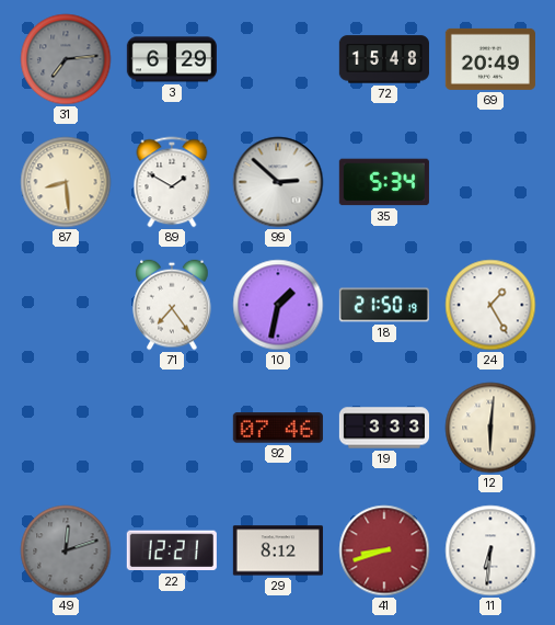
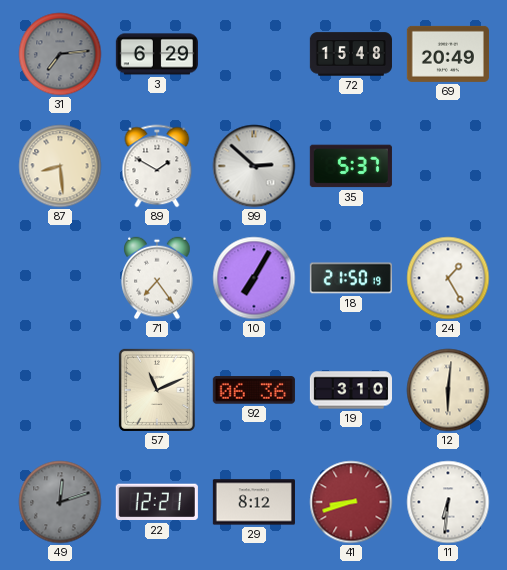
35: 5:34 -> 5:37
10: 1:32 -> 7:05
57: none -> 11:11
92: 07:46 -> 06:36
19: 3:33 -> 3:10
